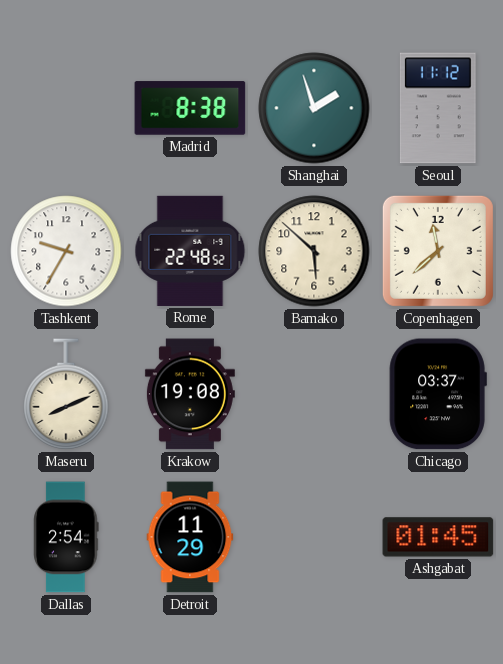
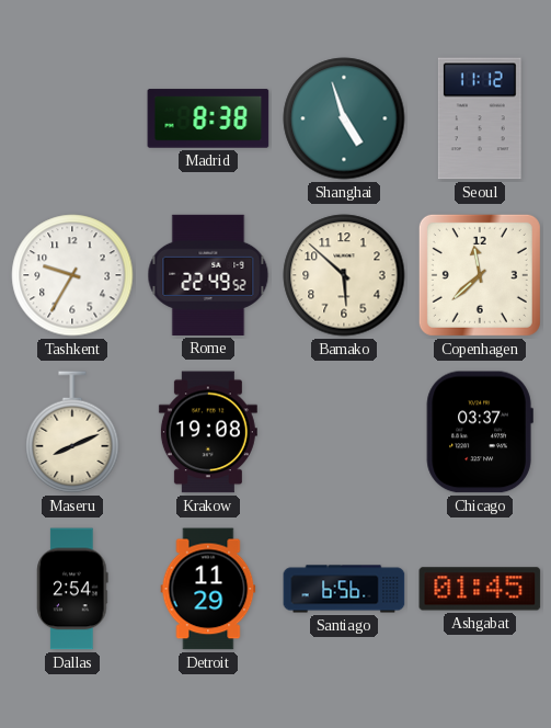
Shanghai: 1:57 -> 4:57
Rome: 22:48 -> 22:49
Santiago: none -> 6:56
